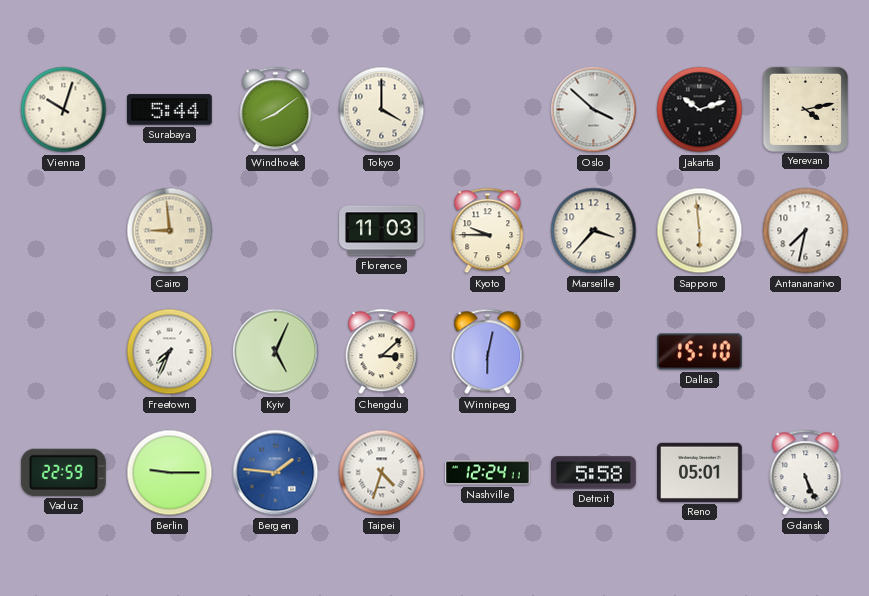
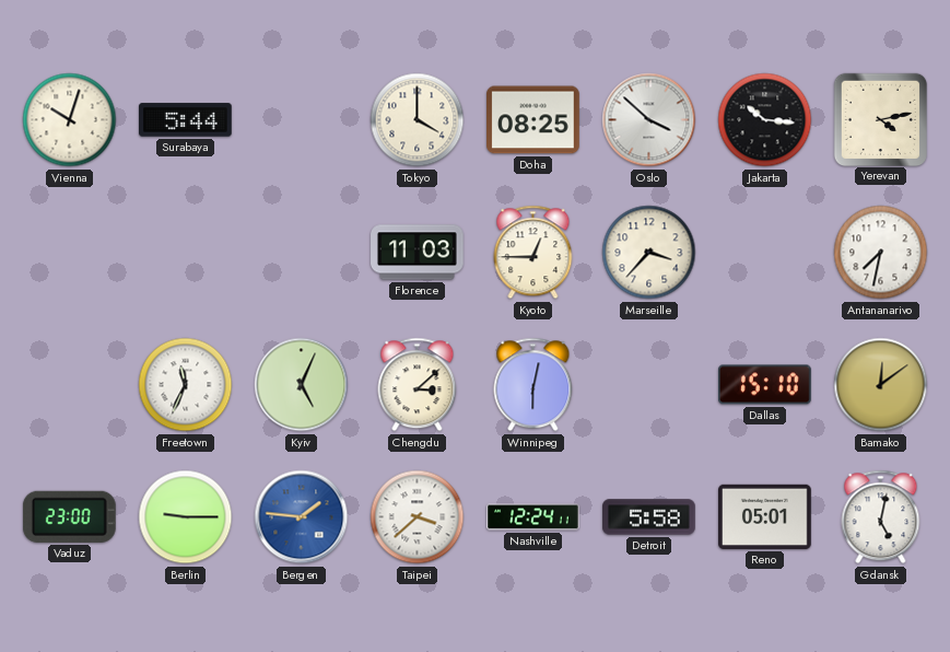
Windhoek: 8:09 -> none
Doha: none -> 08:25
Jakarta: 10:12 -> 10:16
Cairo: 8:59 -> none
Kyoto: 9:45 -> 12:45
Sapporo: 5:59 -> none
Freetown: 7:34 -> 11:34
Bamako: none -> 12:09
Vaduz: 22:59 -> 23:00
Taipei: 4:33 -> 3:38
Gdansk: 5:26 -> 5:02
